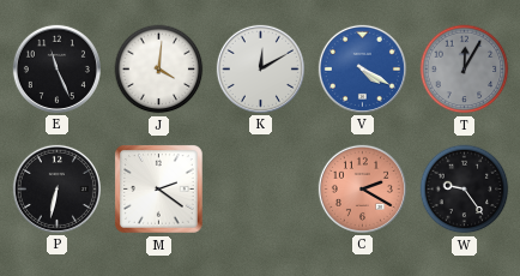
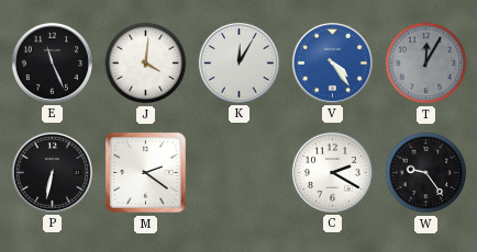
K: 12:10 -> 12:05
V: 4:20 -> 4:24
C dial: salmon -> white
